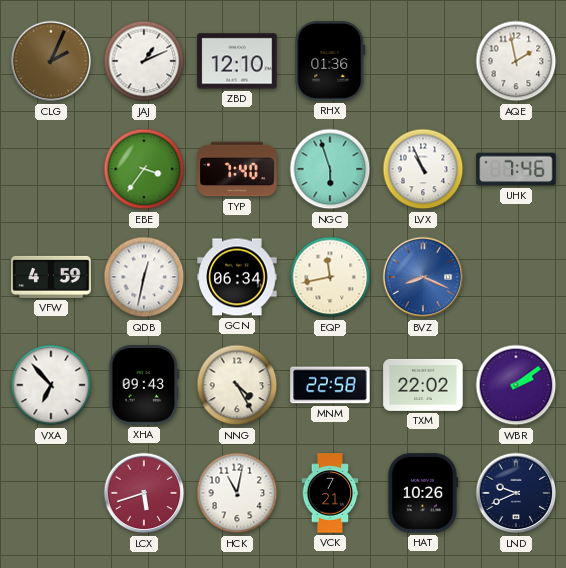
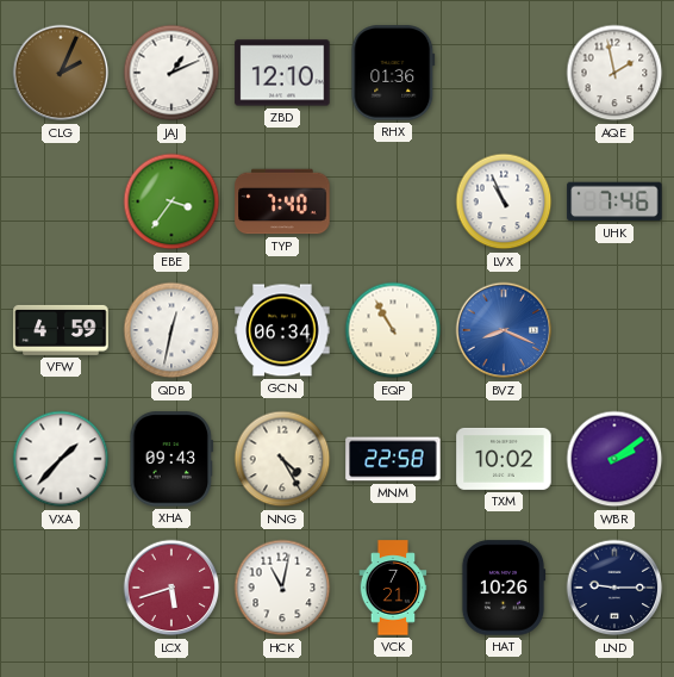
NGC: 5:57 -> none
EQP: 11:43 -> 10:55
VXA: 6:53 -> 1:37
TXM: 22:02 -> 10:02
LND: 9:41 -> 9:15
